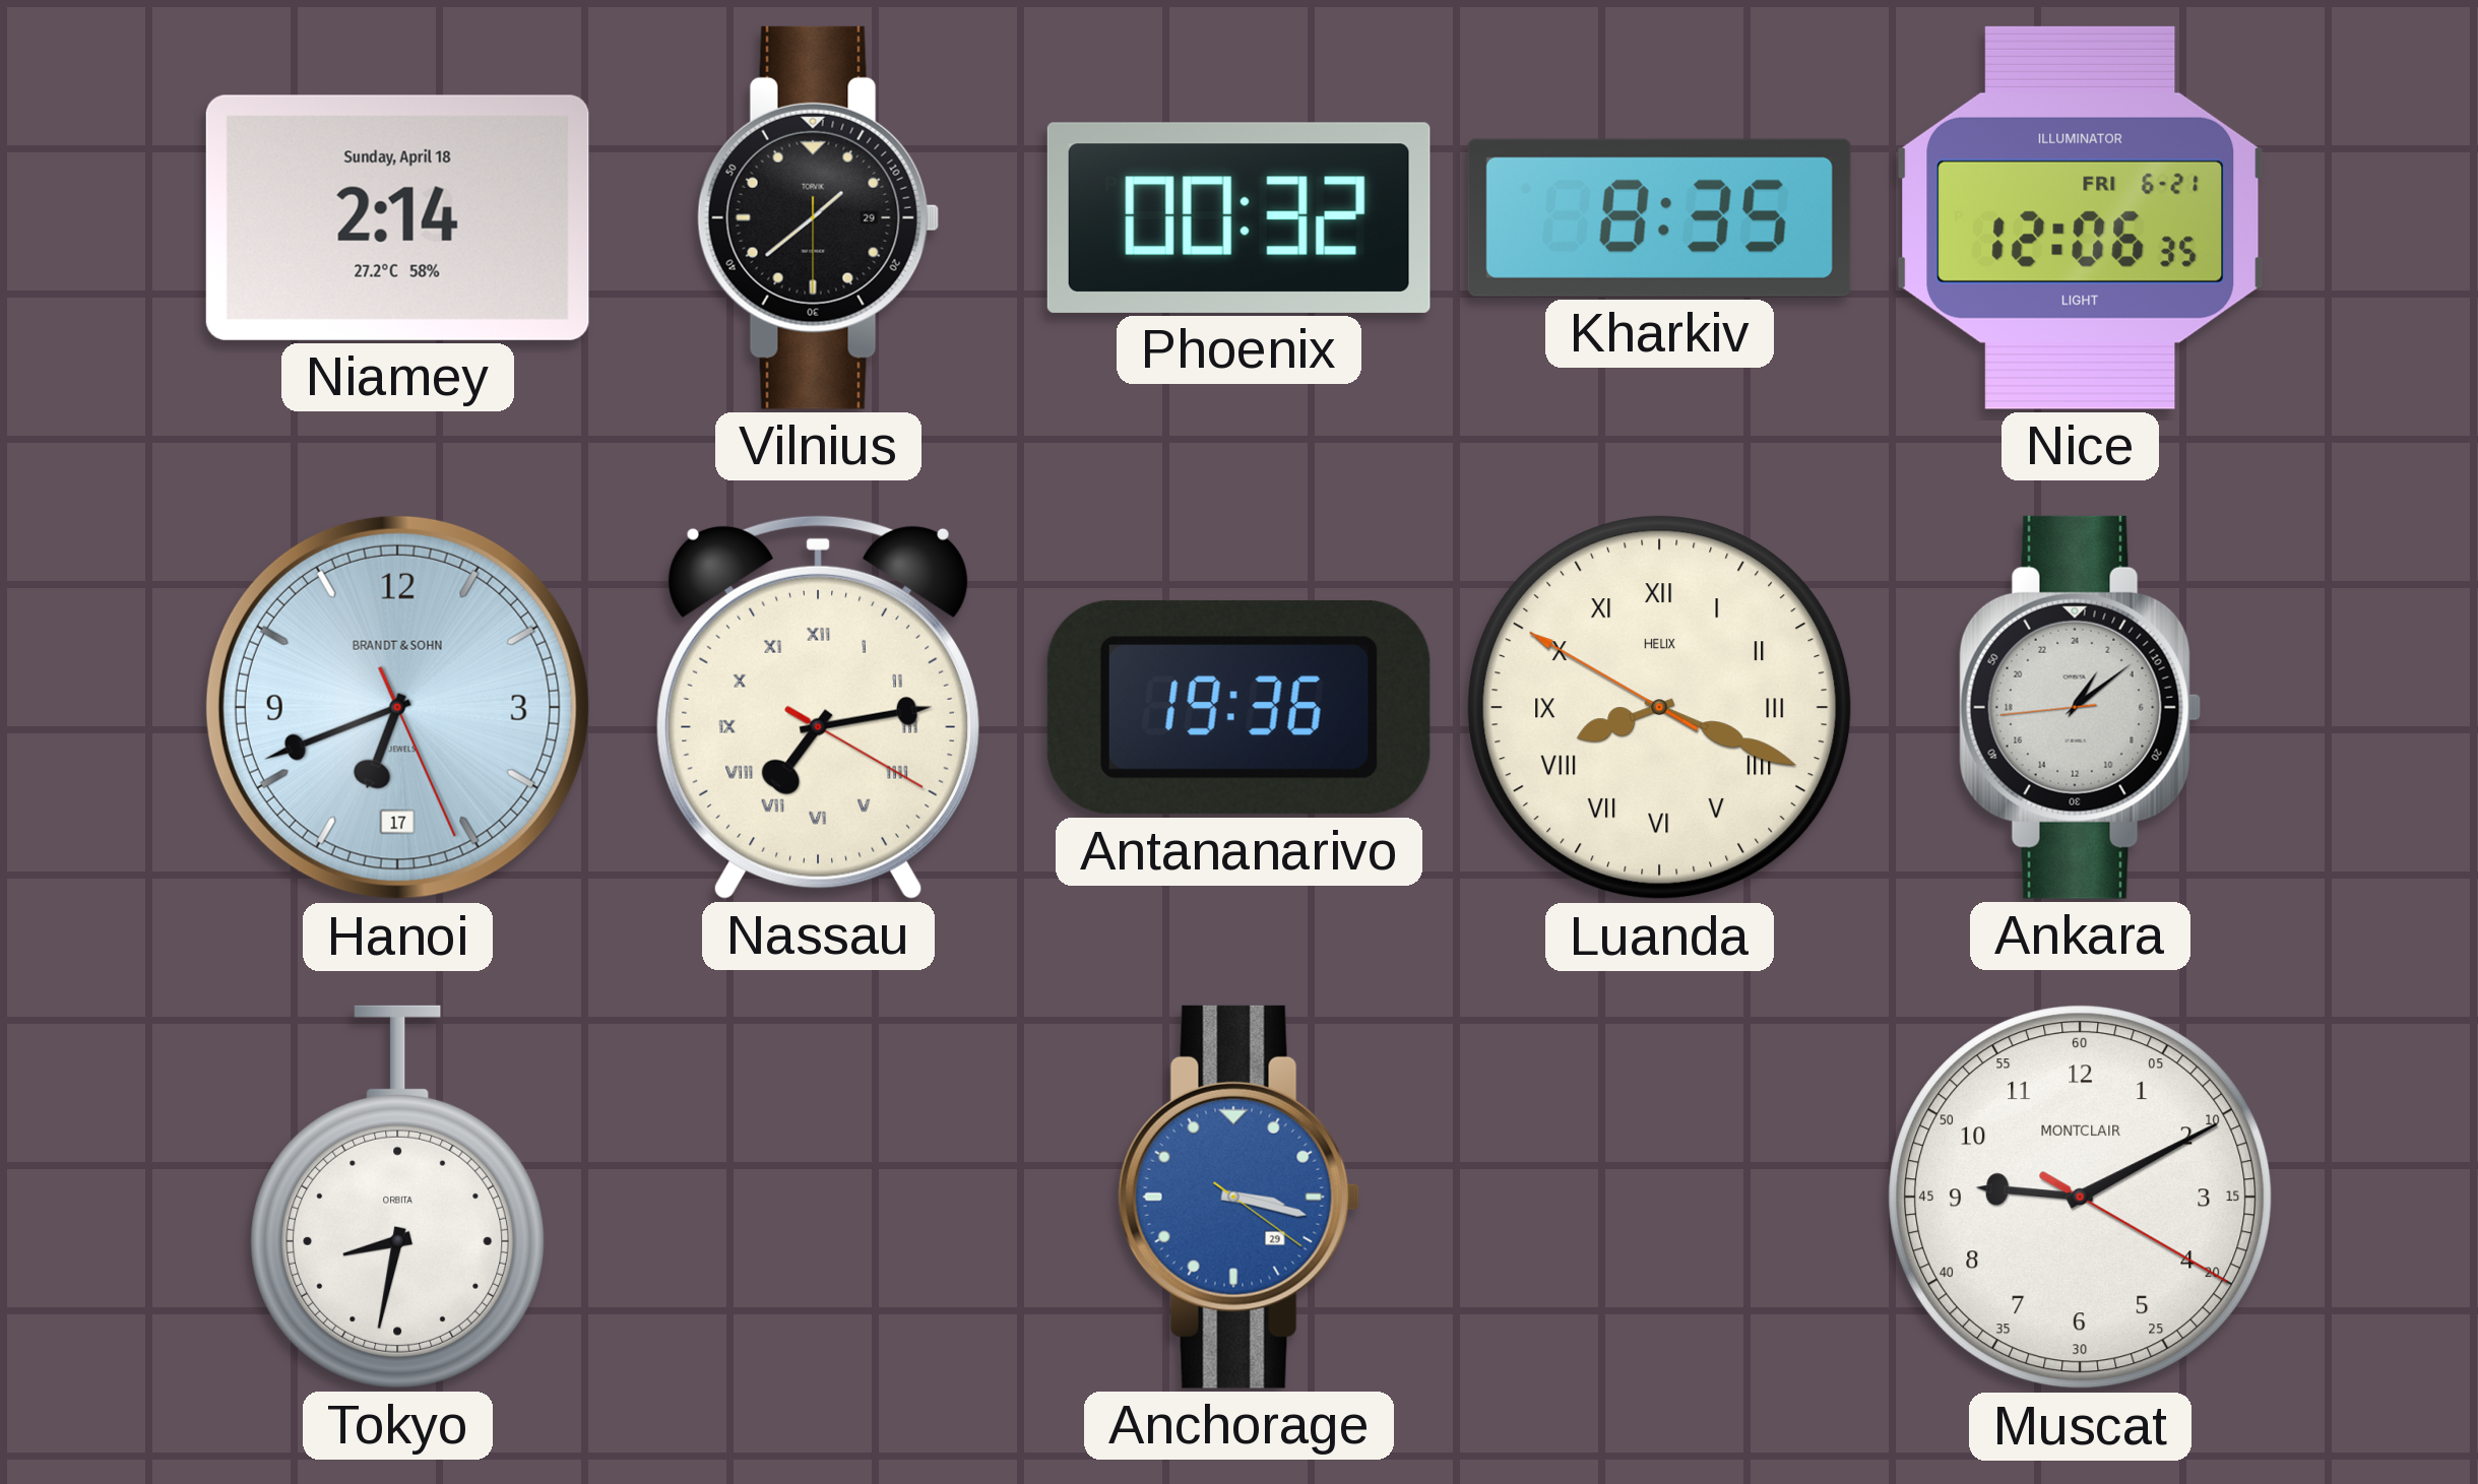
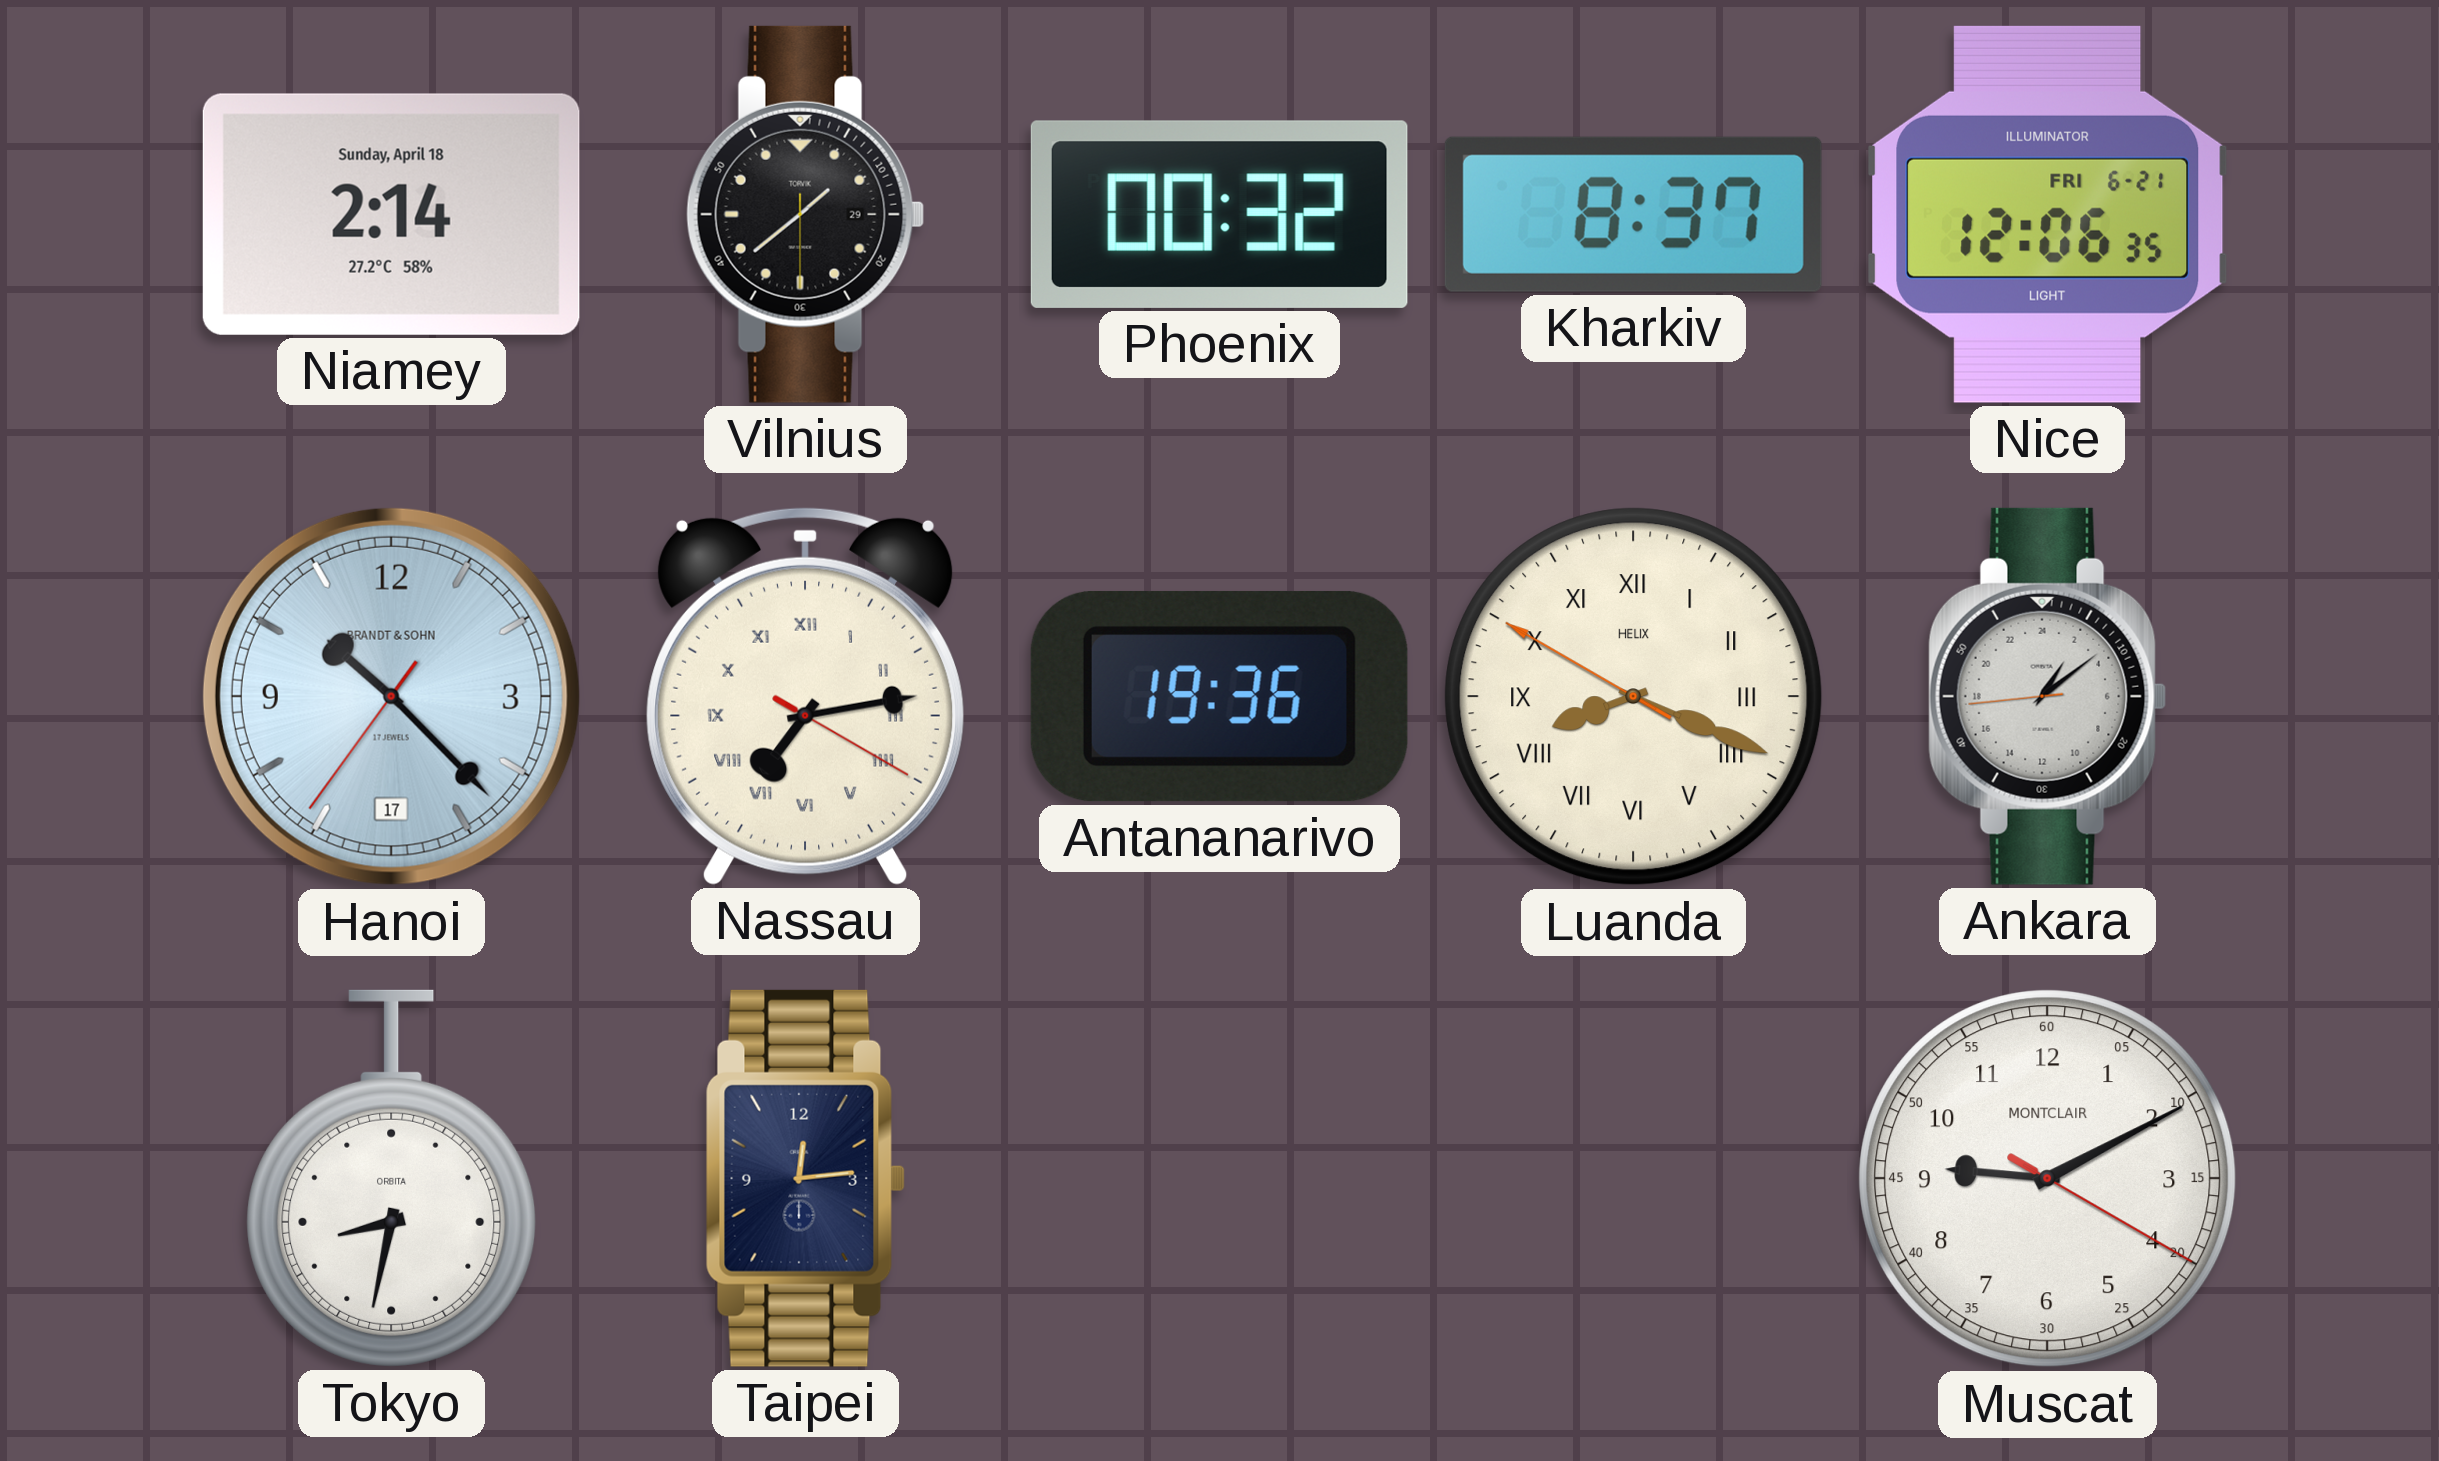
Kharkiv: 8:35 -> 8:37
Hanoi: 6:41 -> 10:22
Taipei: none -> 12:14
Anchorage: 3:17 -> none
